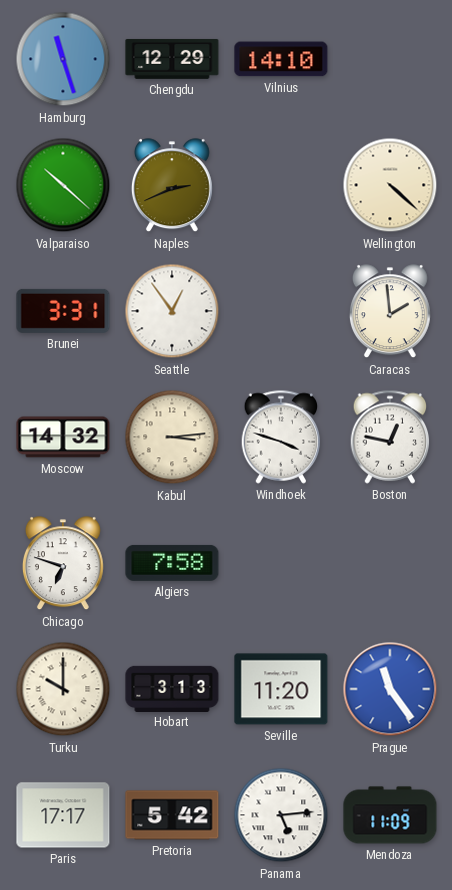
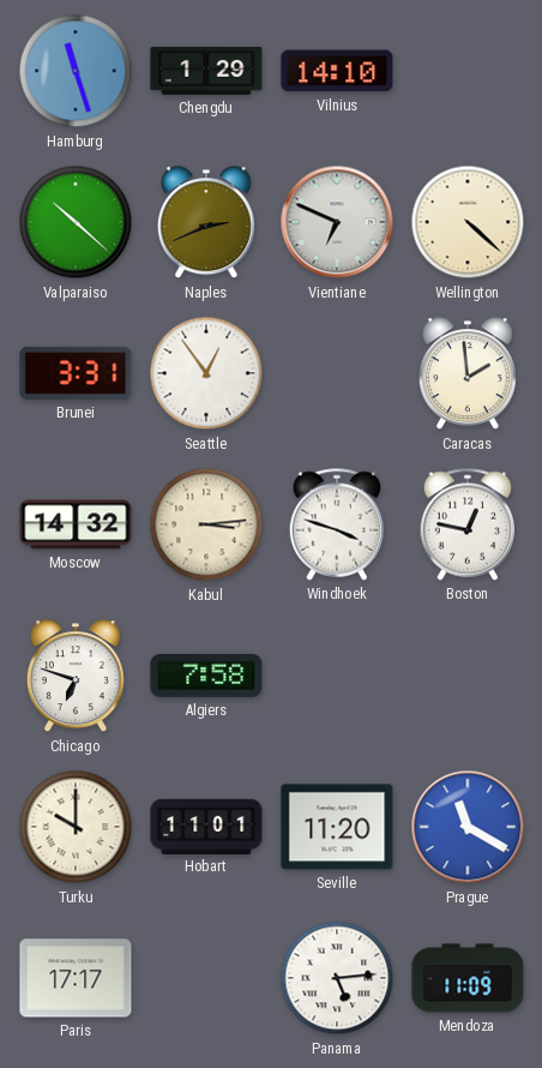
Chengdu: 12:29 -> 1:29
Vientiane: none -> 6:49
Hobart: 3:13 -> 11:01
Prague: 11:24 -> 11:20
Pretoria: 5:42 -> none
